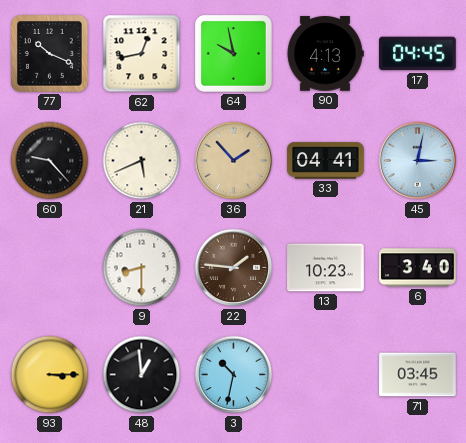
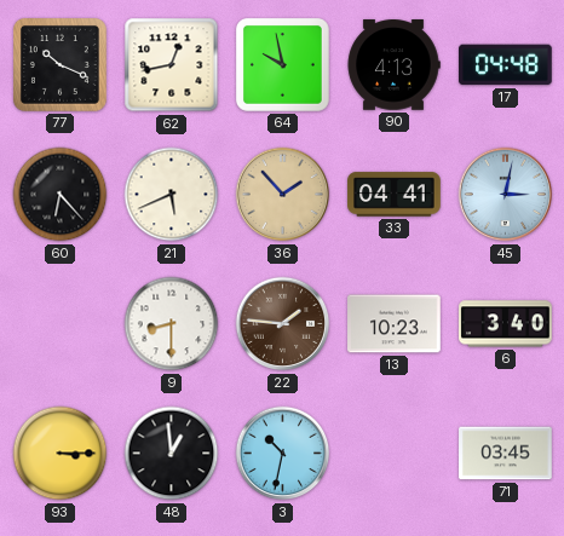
17: 04:45 -> 04:48
60: 9:23 -> 6:23
